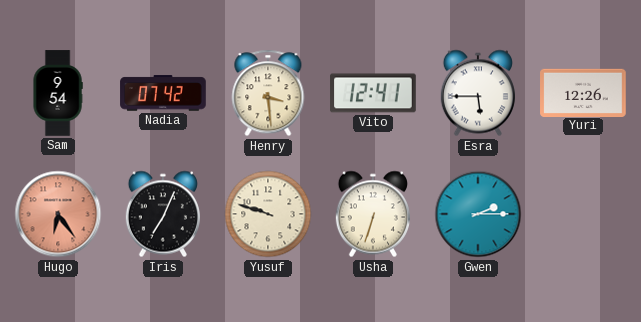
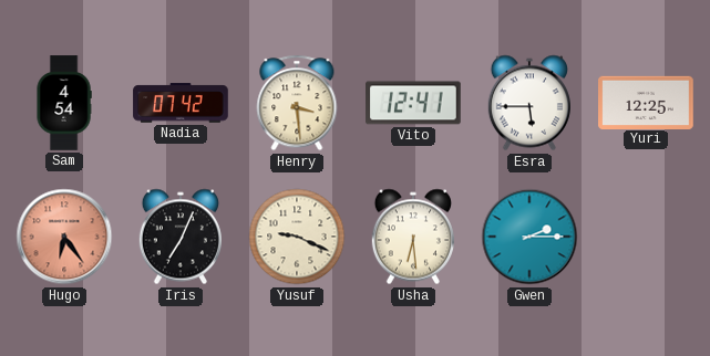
Sam: 9:54 -> 4:54
Yuri: 12:26 -> 12:25
Yusuf: 9:48 -> 9:19
Usha: 6:33 -> 6:29
